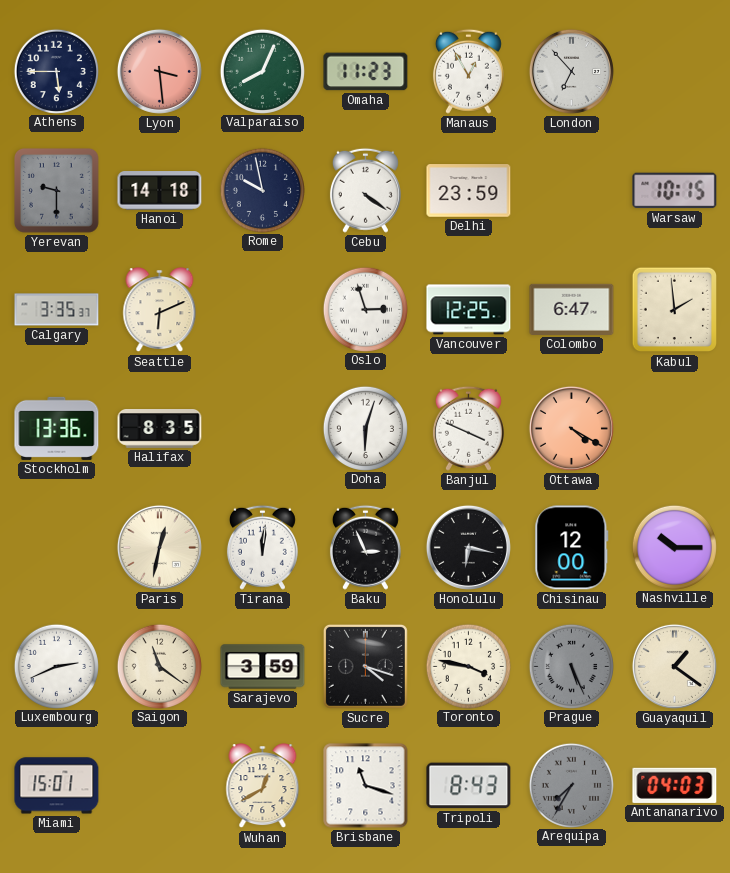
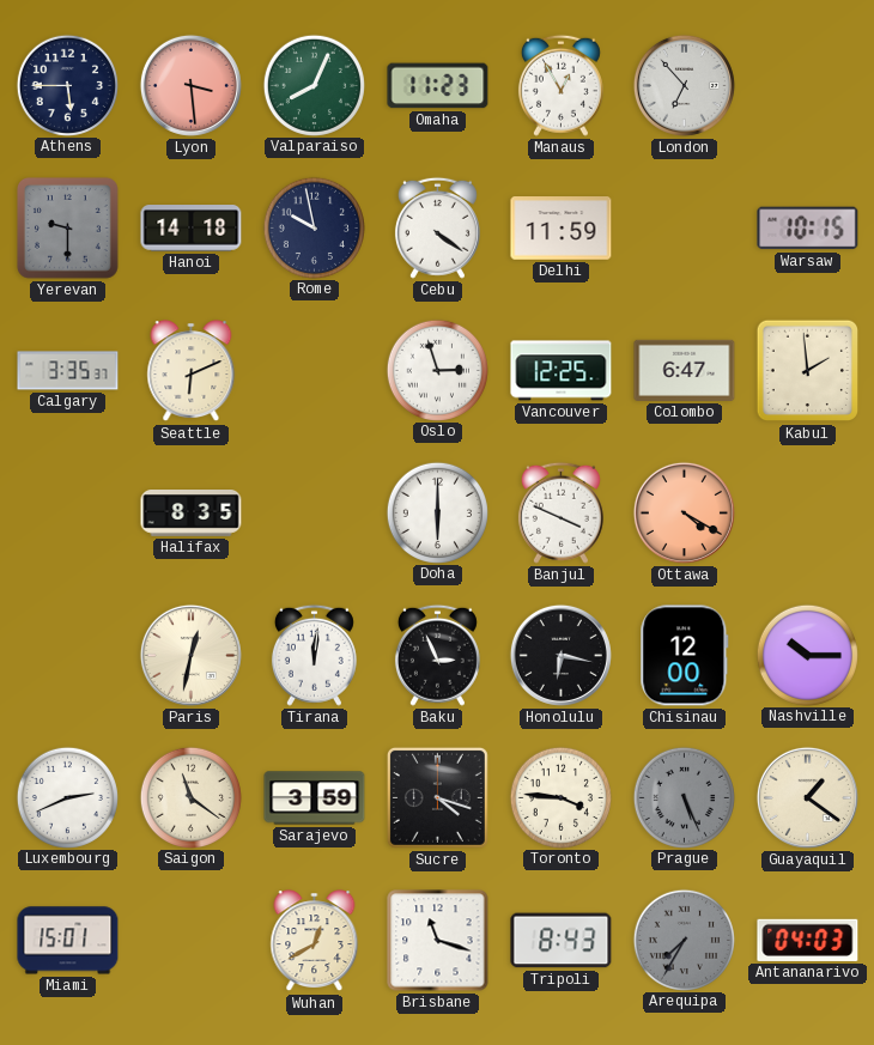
Delhi: 23:59 -> 11:59
Stockholm: 13:36 -> none
Doha: 6:03 -> 6:00
Toronto: 3:47 -> 3:46
